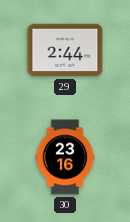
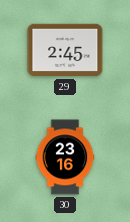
29: 2:44 -> 2:45
